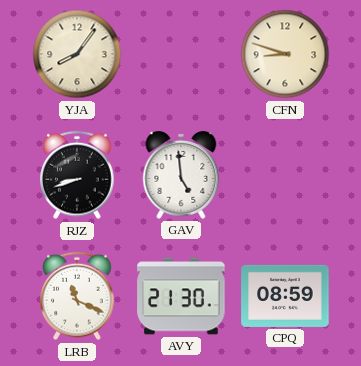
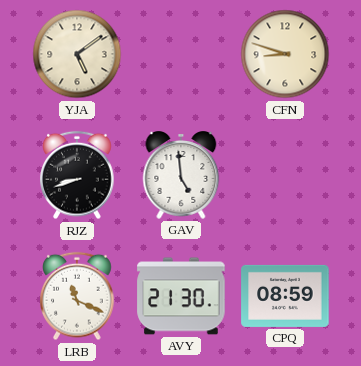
YJA: 8:06 -> 5:09
